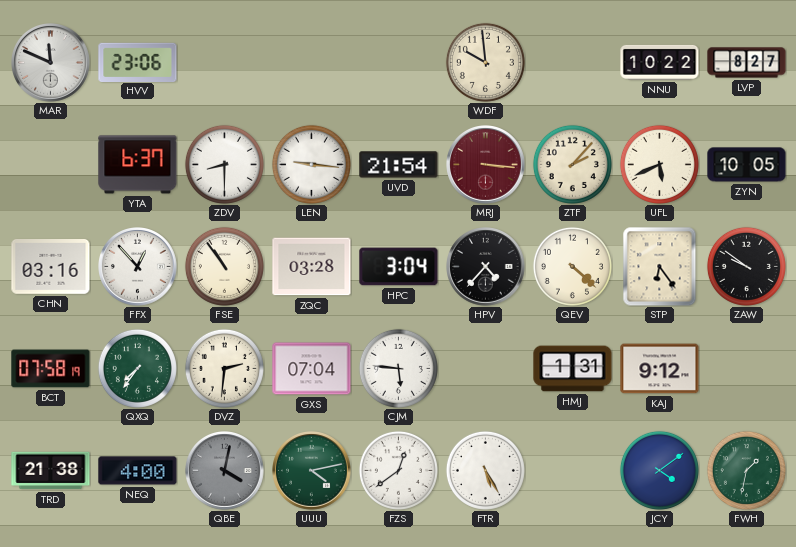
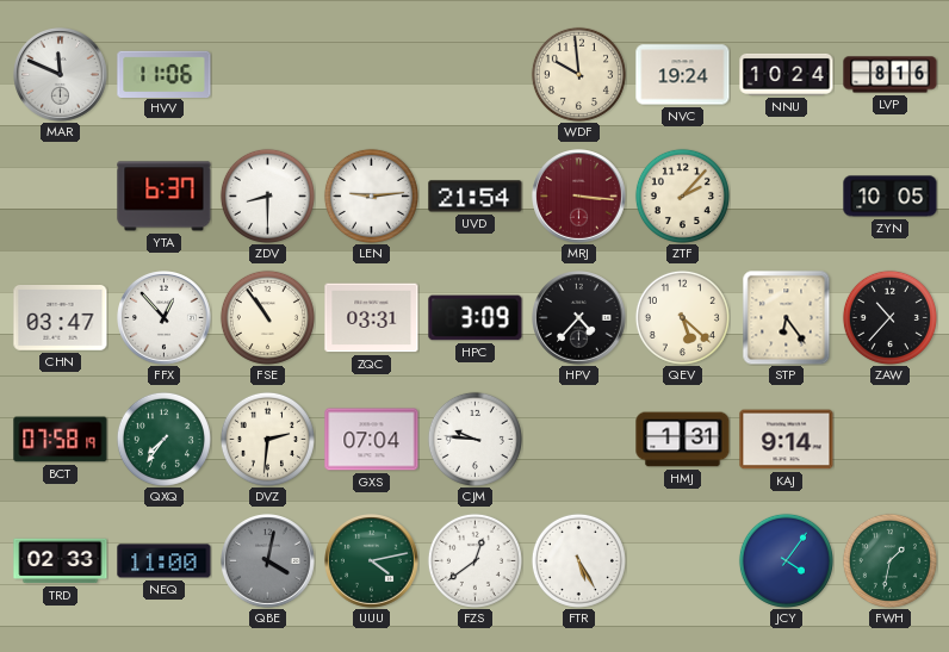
HVV: 23:06 -> 11:06
NVC: none -> 19:24
NNU: 10:22 -> 10:24
LVP: 8:27 -> 8:16
LEN: 9:16 -> 9:14
UFL: 5:41 -> none
CHN: 03:16 -> 03:47
ZQC: 03:28 -> 03:31
HPC: 3:04 -> 3:09
QEV: 4:22 -> 5:22
ZAW: 9:51 -> 10:37
CJM: 5:46 -> 9:46
KAJ: 9:12 -> 9:14
TRD: 21:38 -> 02:33
NEQ: 4:00 -> 11:00
JCY: 4:09 -> 4:06
